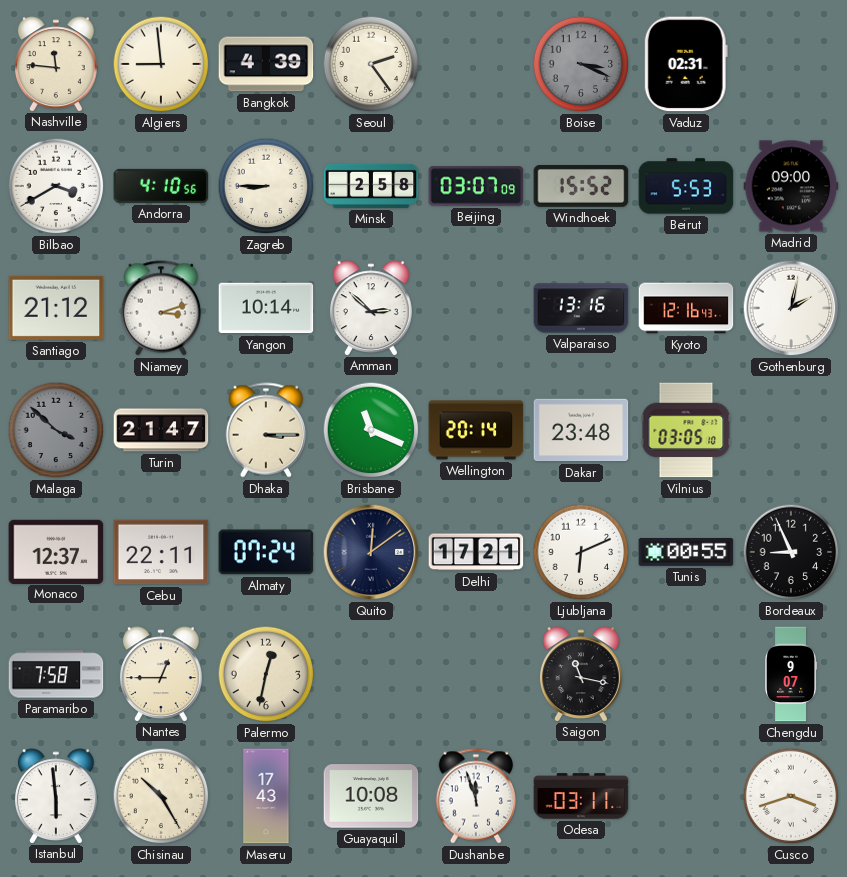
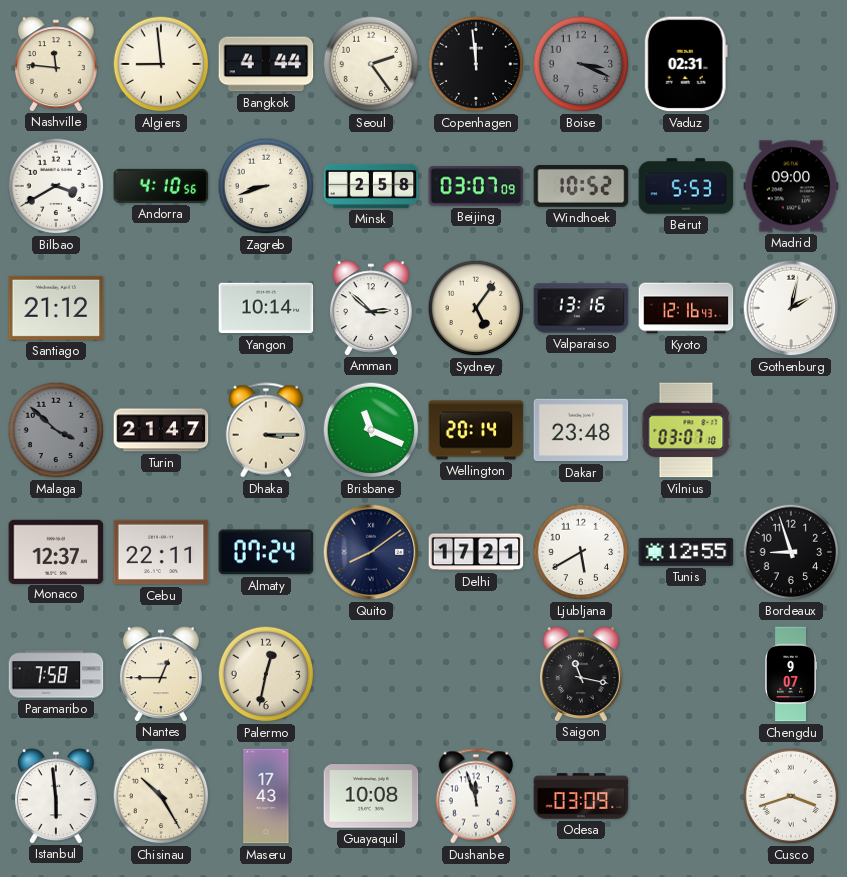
Bangkok: 4:39 -> 4:44
Copenhagen: none -> 11:59
Zagreb: 8:45 -> 8:42
Windhoek: 15:52 -> 10:52
Niamey: 3:12 -> none
Sydney: none -> 5:06
Vilnius: 03:05 -> 03:07
Quito: 12:09 -> 8:09
Ljubljana: 6:11 -> 5:40
Tunis: 00:55 -> 12:55
Bordeaux: 8:56 -> 8:57
Odesa: 03:11 -> 03:09
